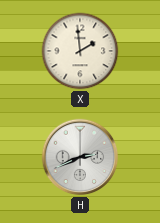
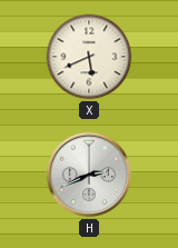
X: 1:59 -> 5:41
